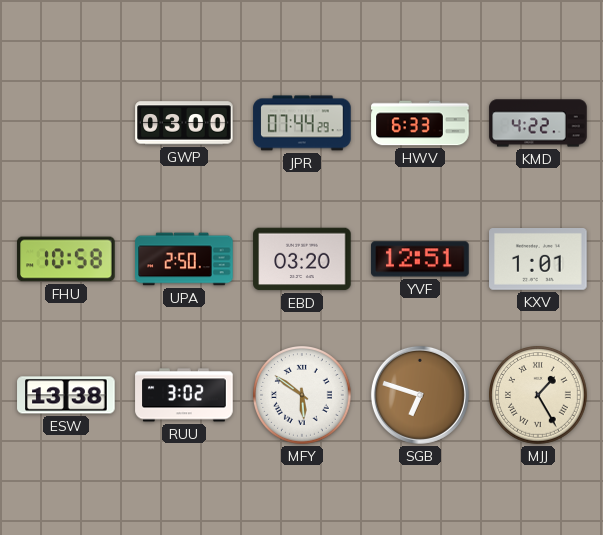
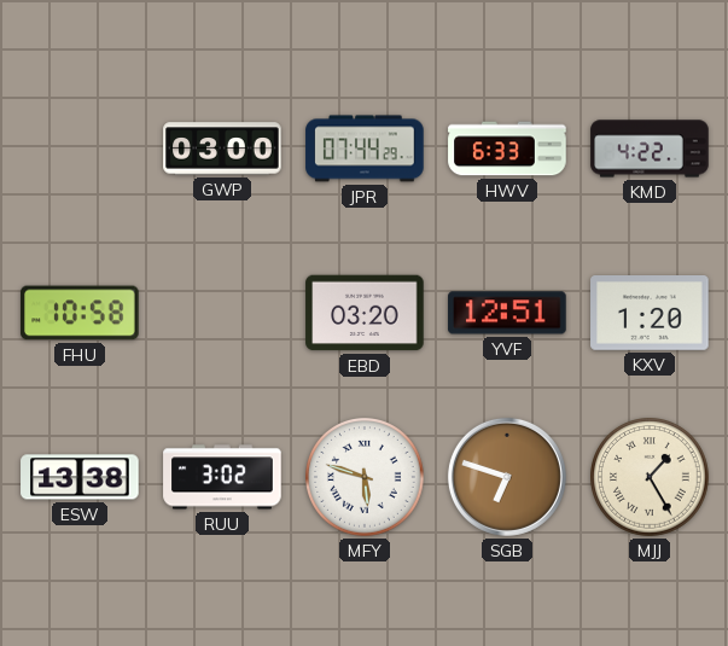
UPA: 2:50 -> none
KXV: 1:01 -> 1:20
MFY: 5:51 -> 5:48
